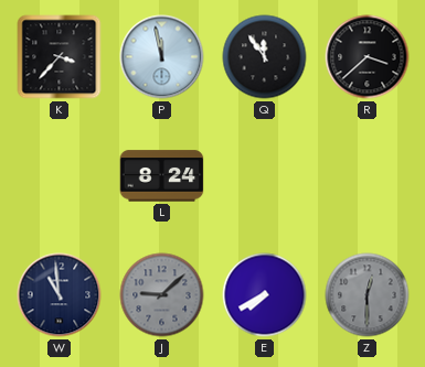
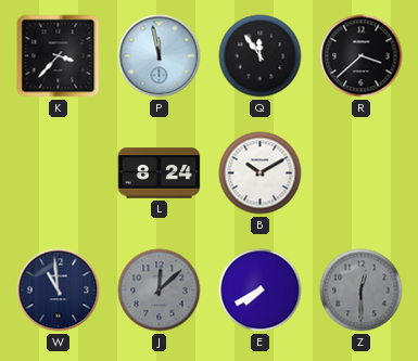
B: none -> 10:10
J: 9:08 -> 12:08
